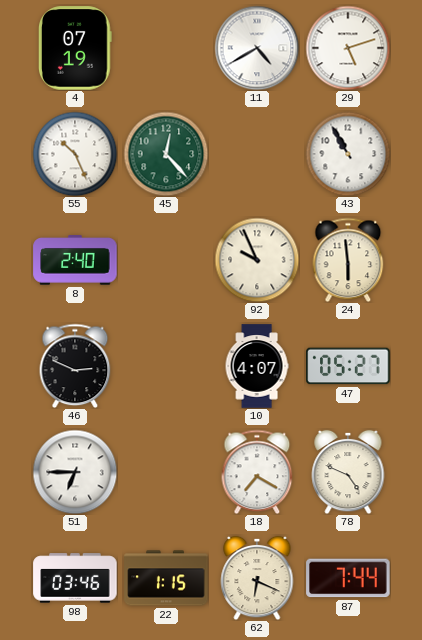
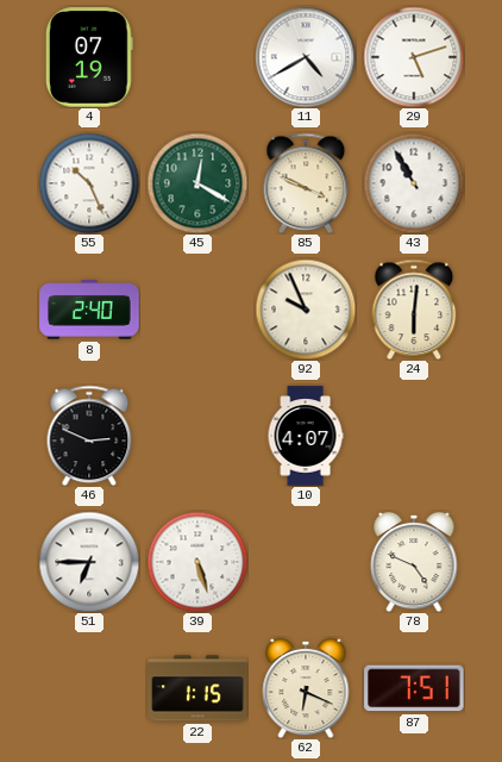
45: 12:23 -> 12:20
85: none -> 3:49
24: 5:59 -> 6:01
47: 05:27 -> none
39: none -> 5:27
18: 7:20 -> none
98: 03:46 -> none
87: 7:44 -> 7:51
